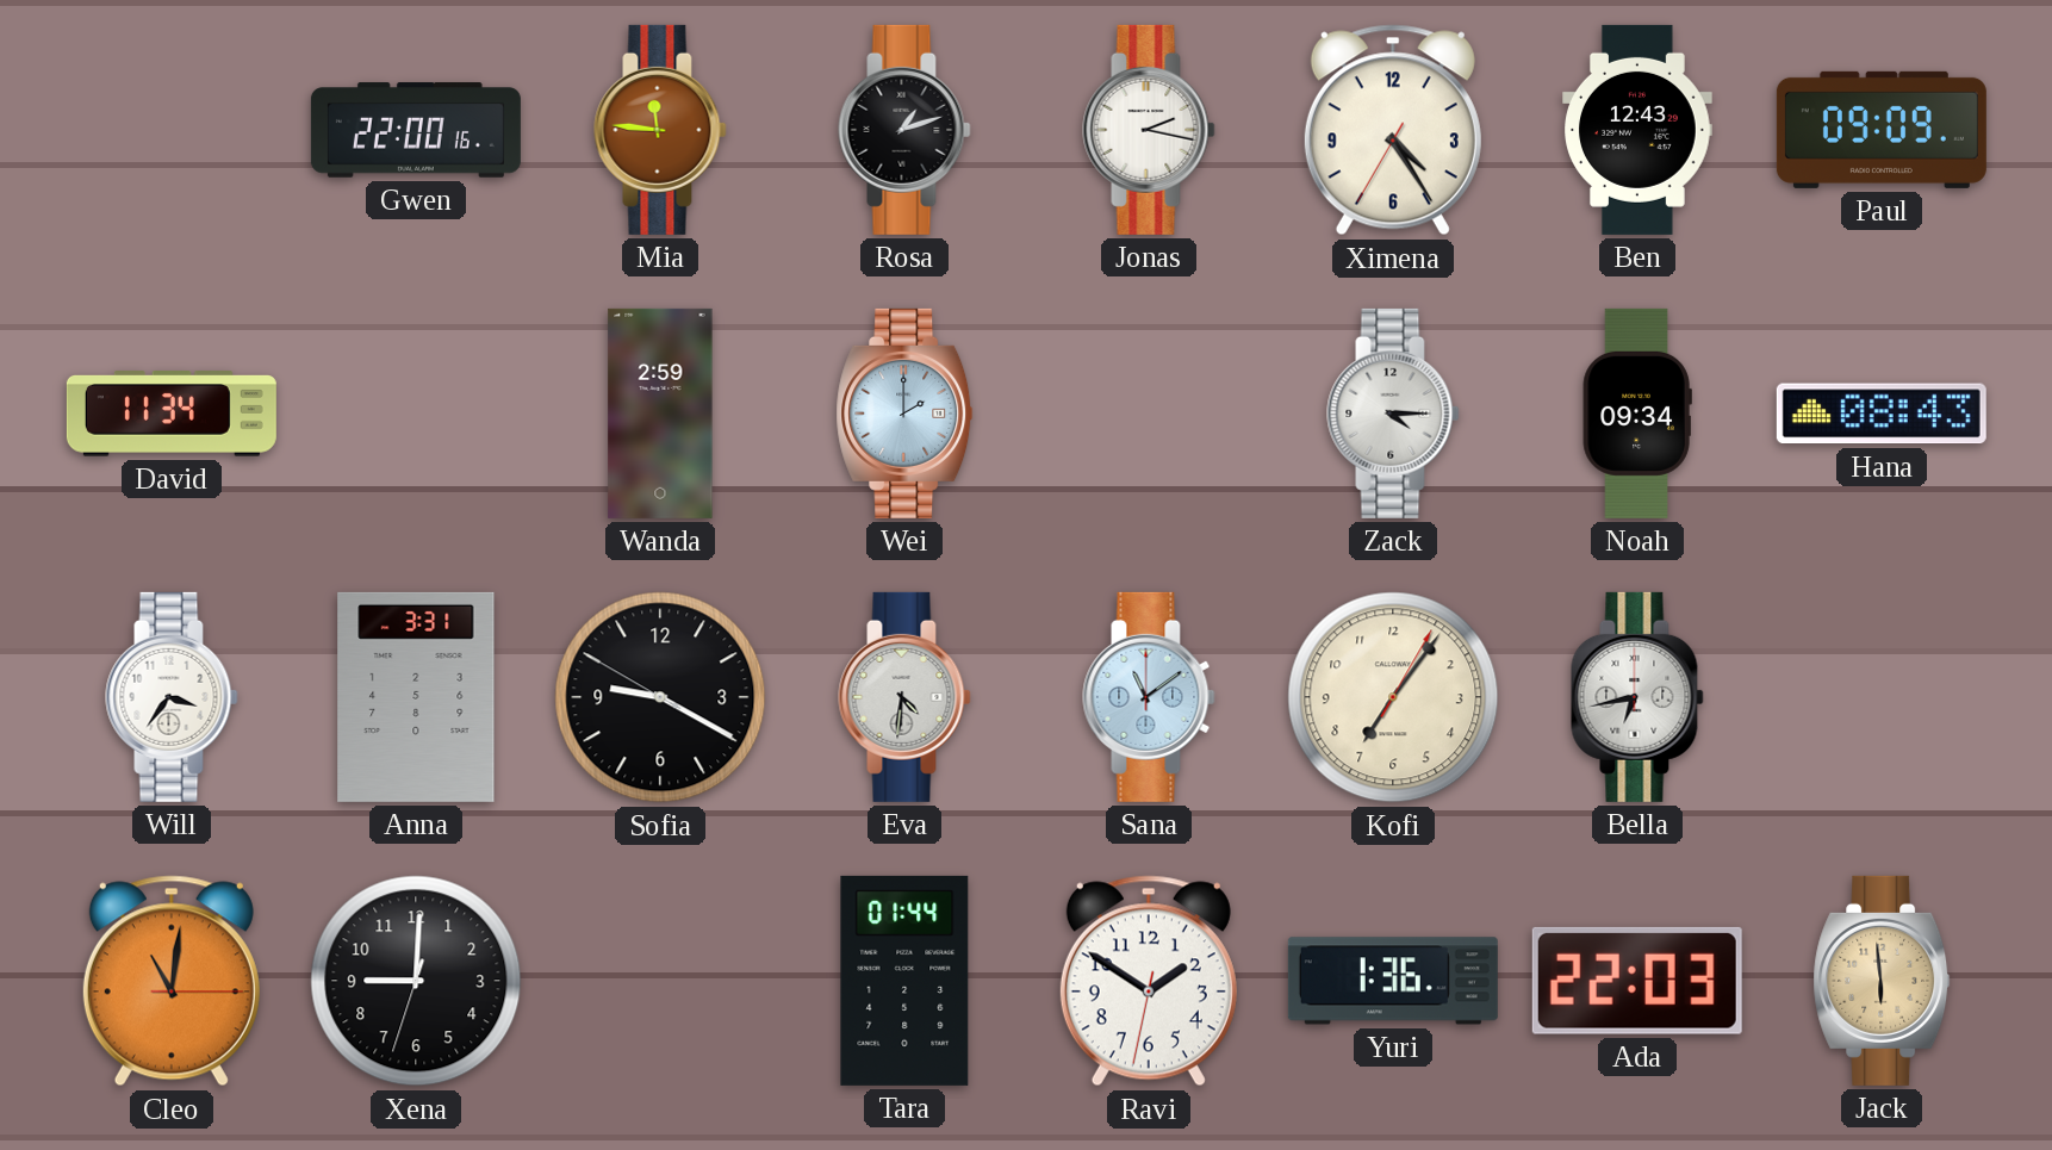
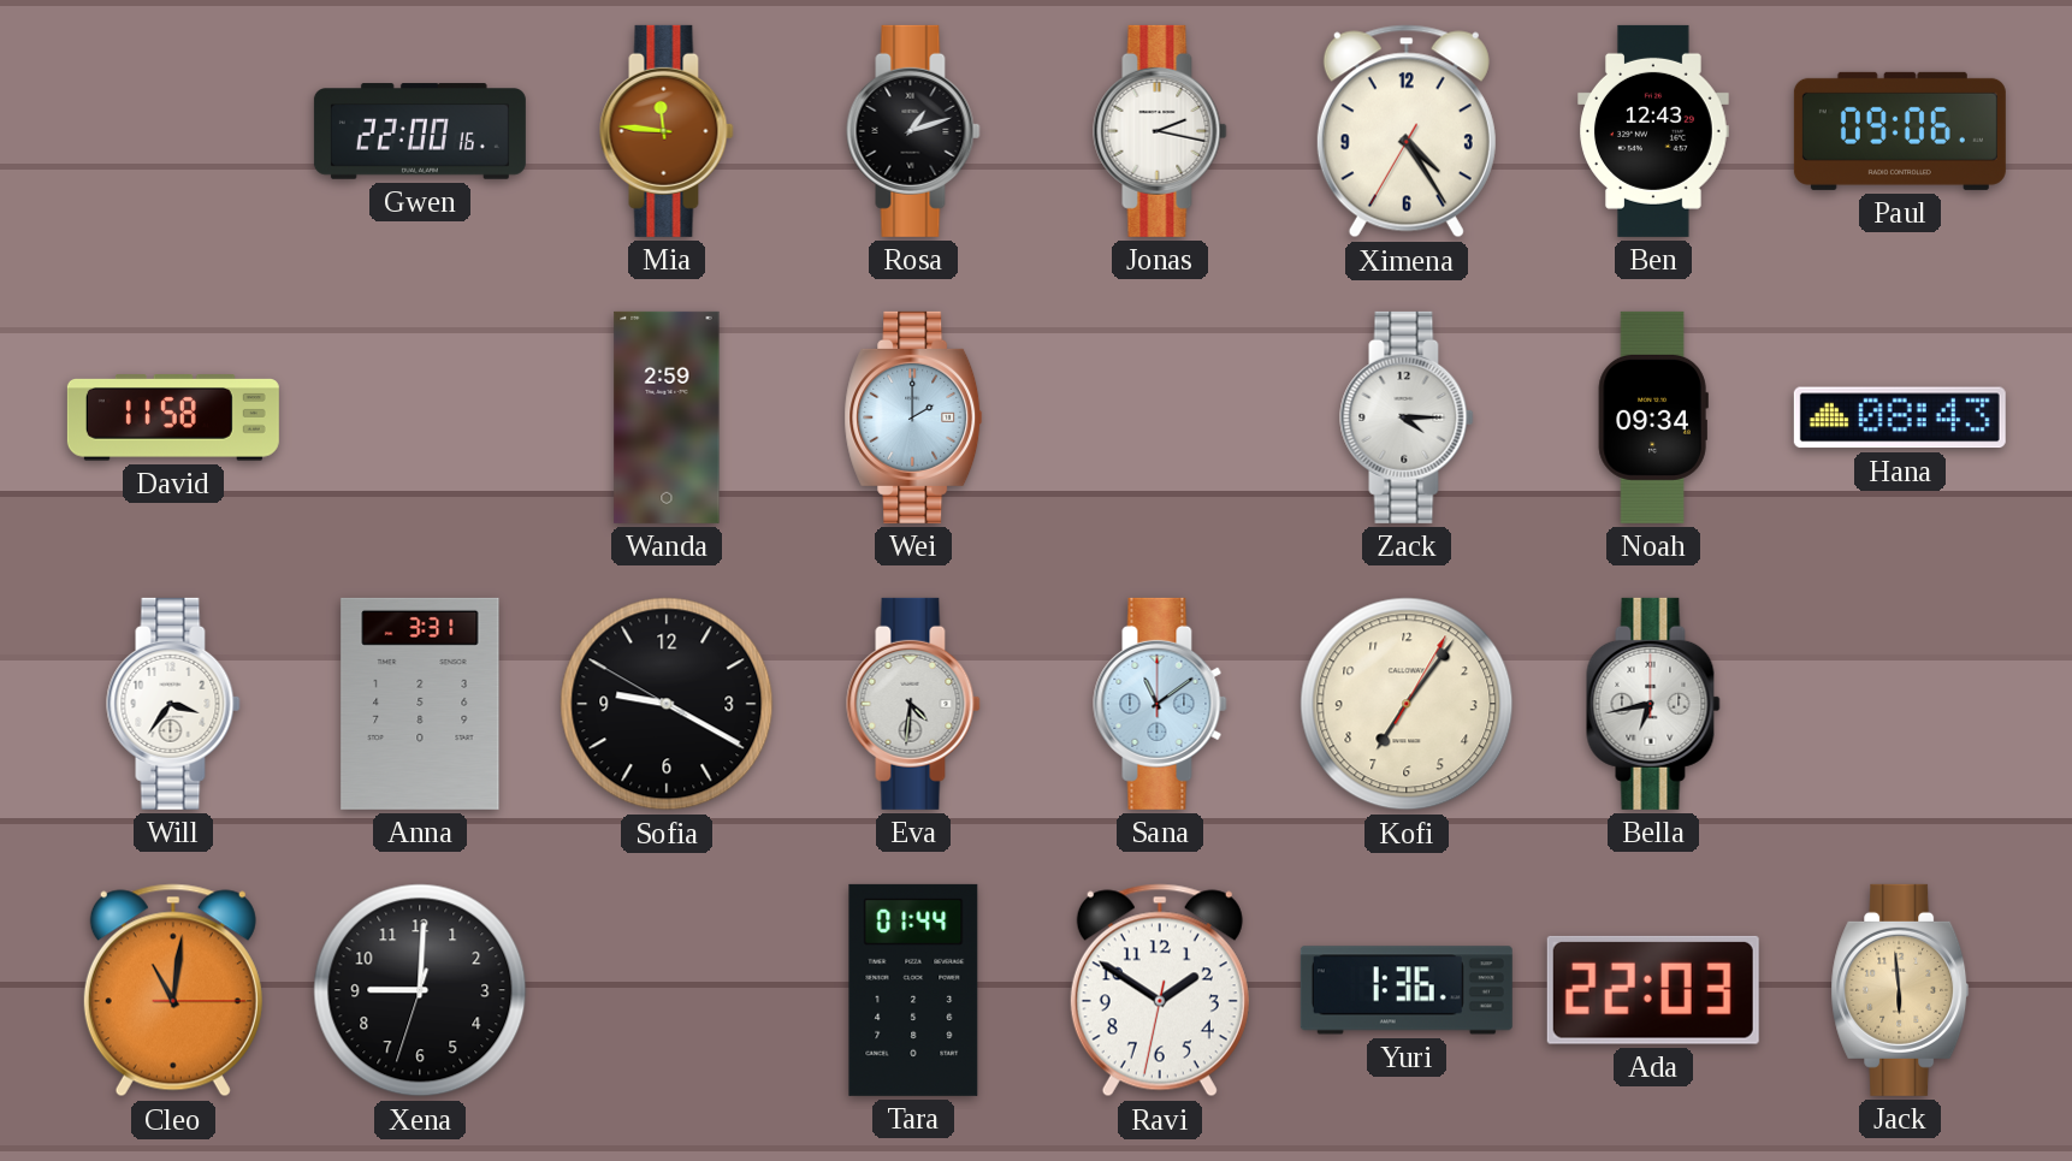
Paul: 09:09 -> 09:06
David: 11:34 -> 11:58
